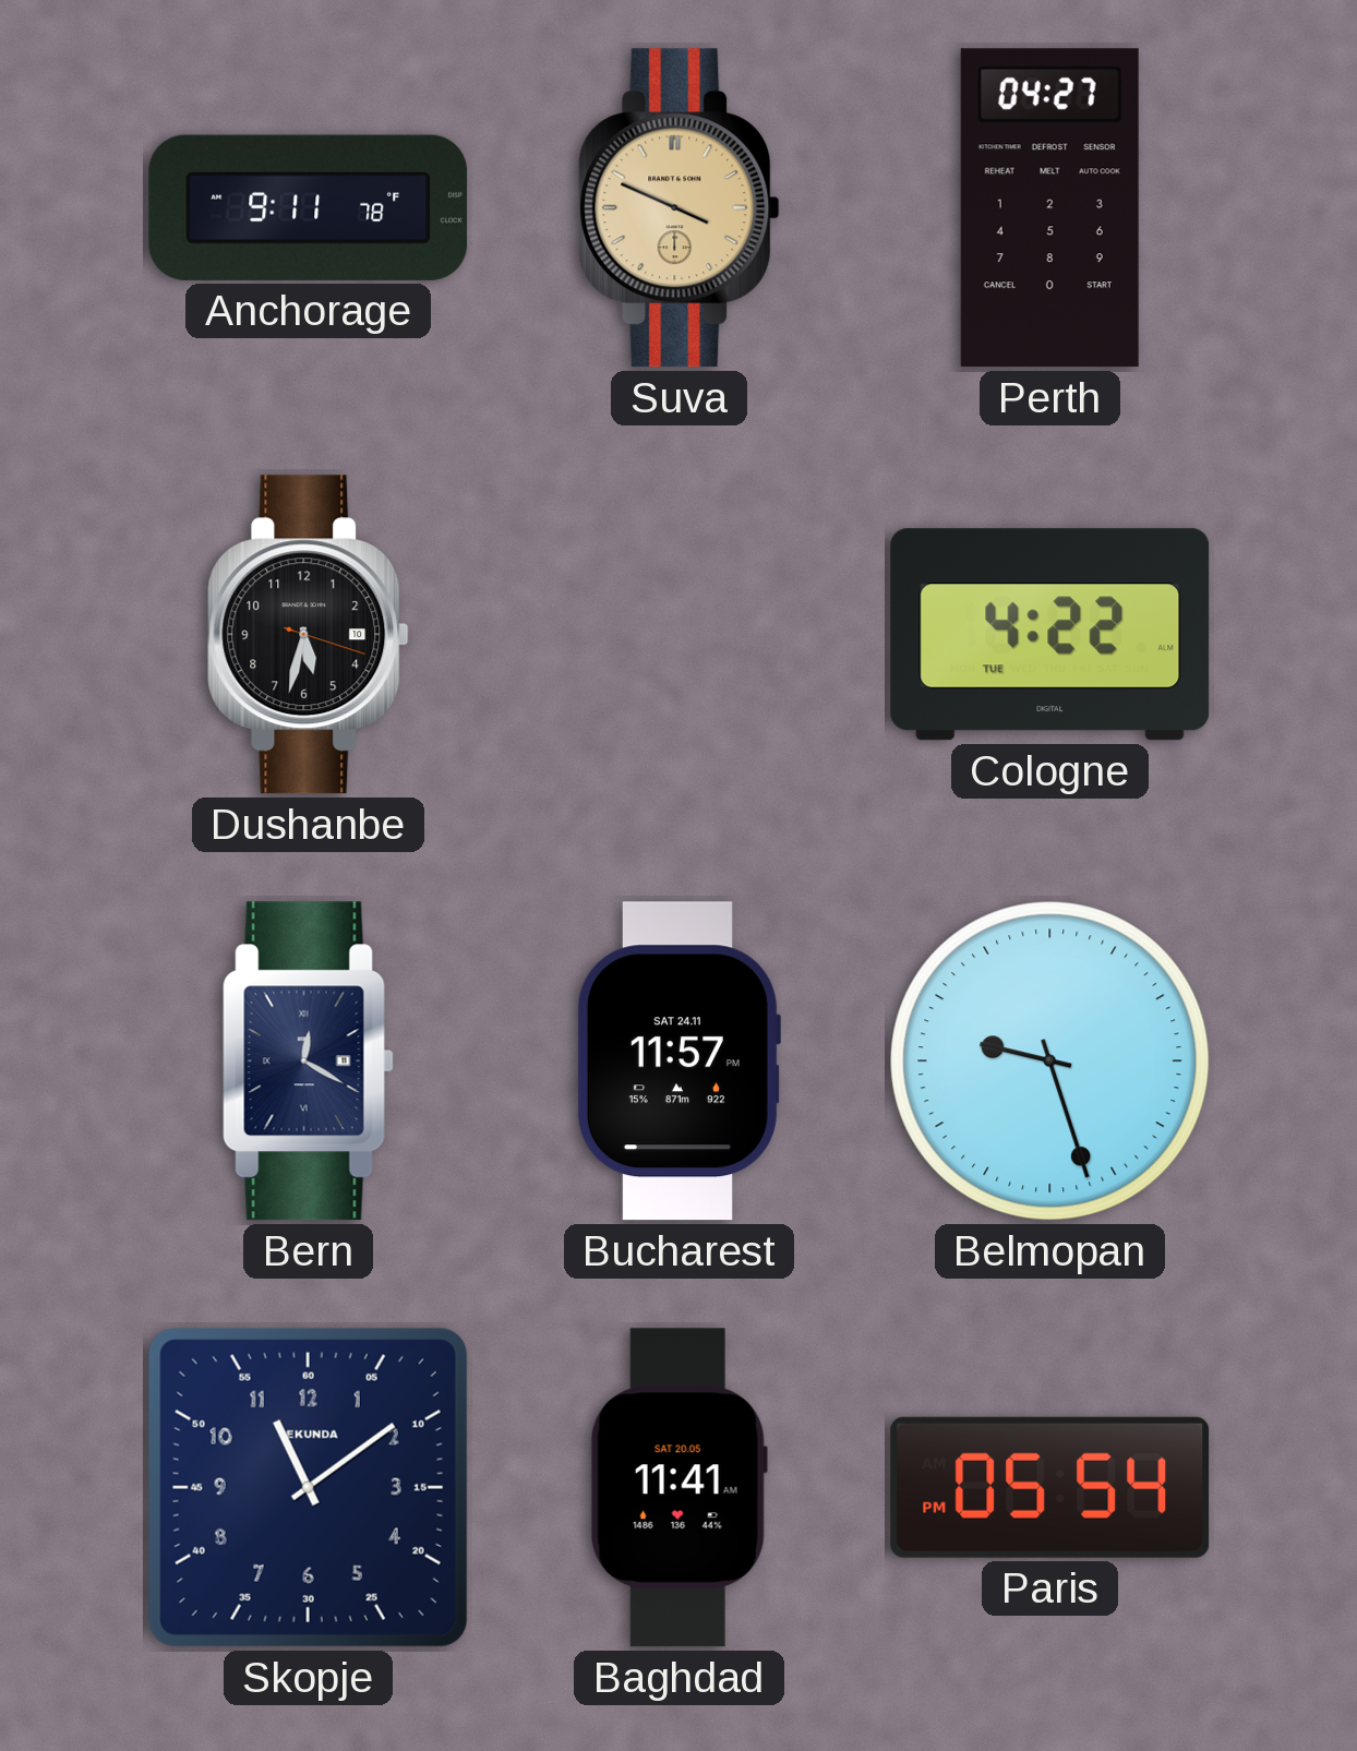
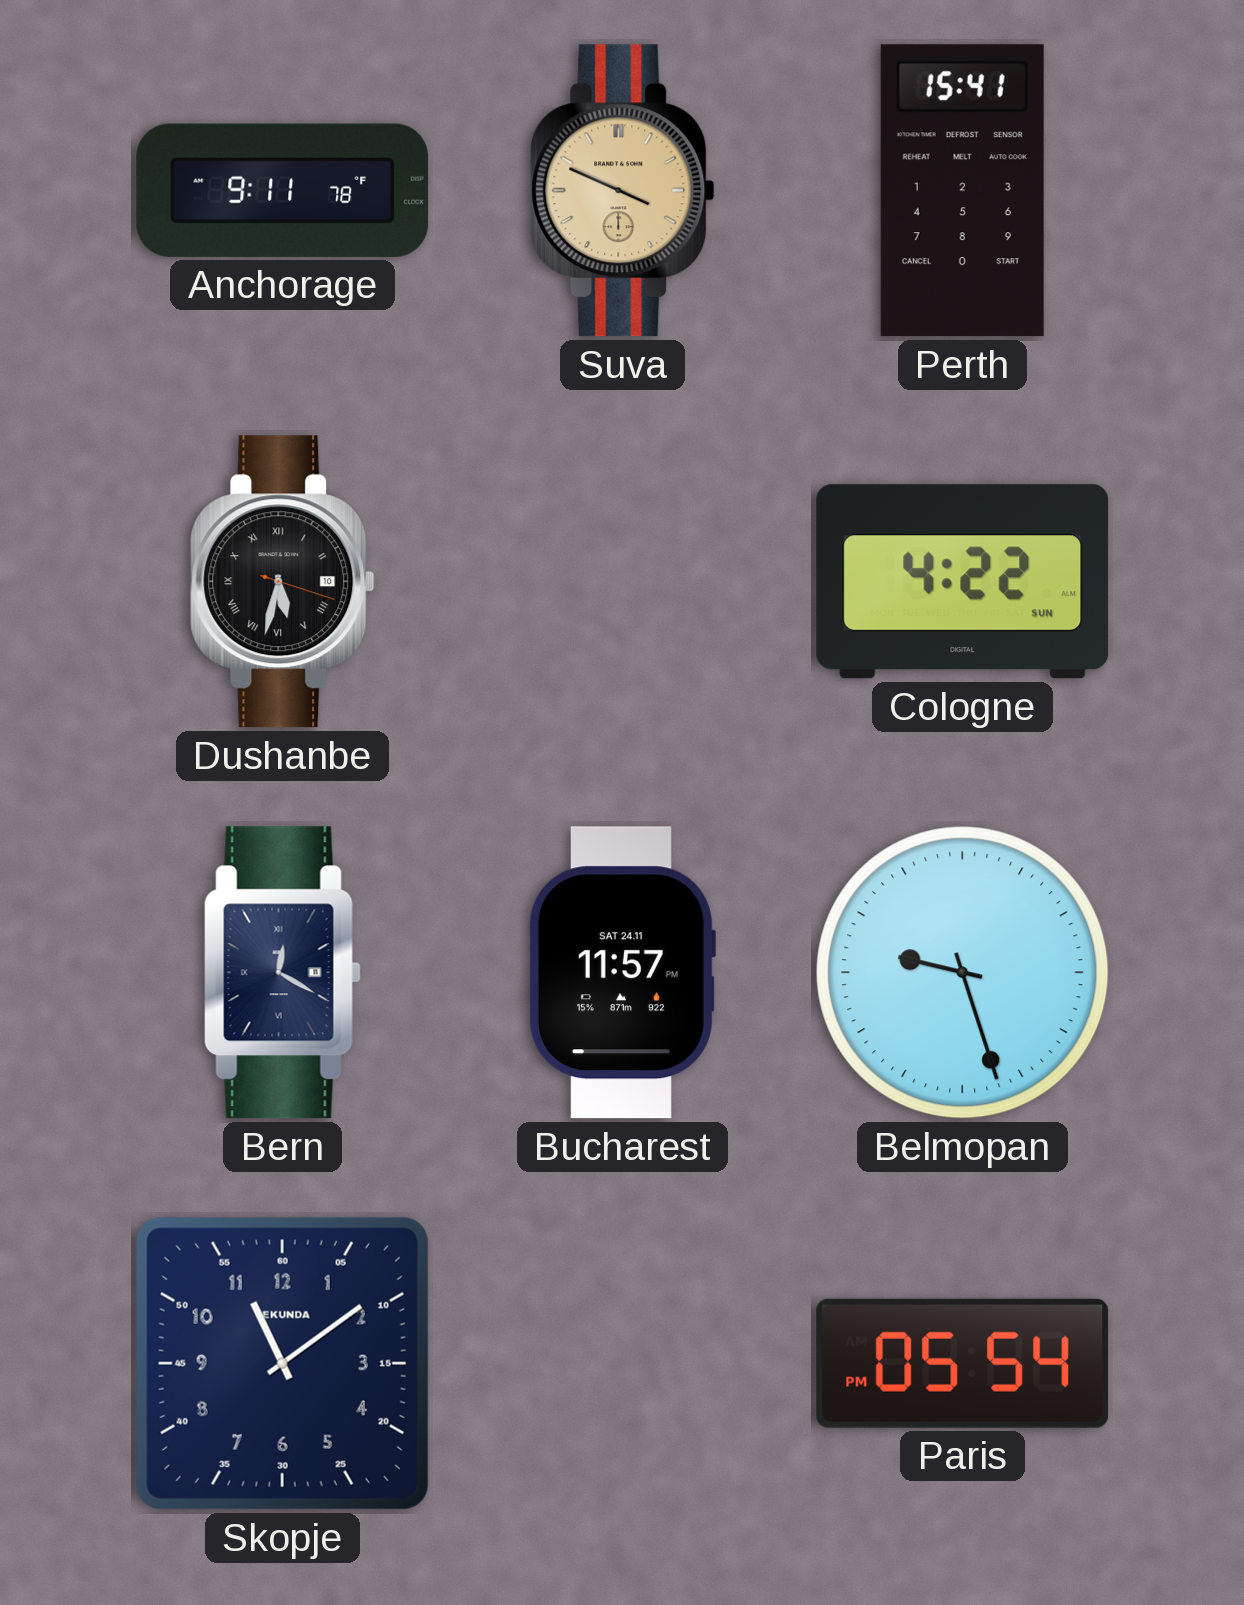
Perth: 04:27 -> 15:41
Dushanbe numerals: Arabic -> Roman
Cologne date: TUE -> SUN
Baghdad: 11:41 -> none
